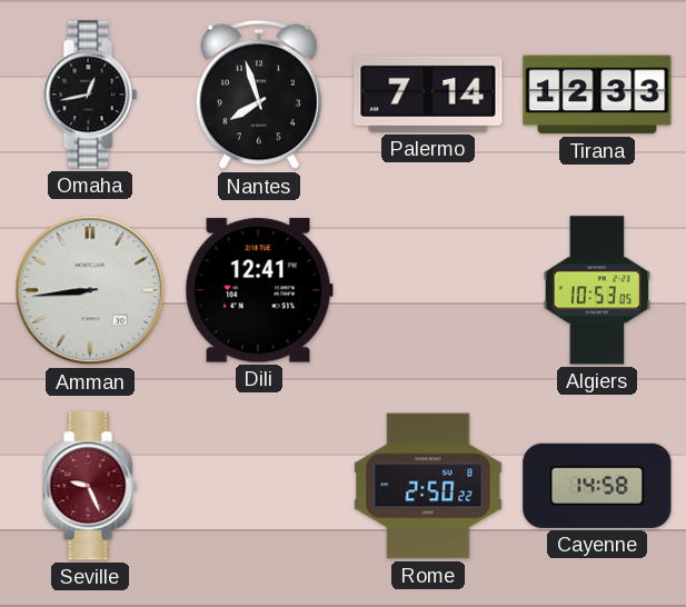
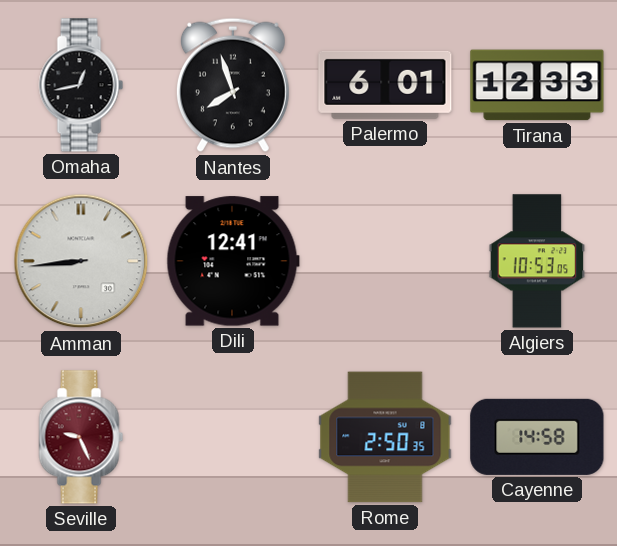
Palermo: 7:14 -> 6:01
Rome: 2:50:22 -> 2:50:35
